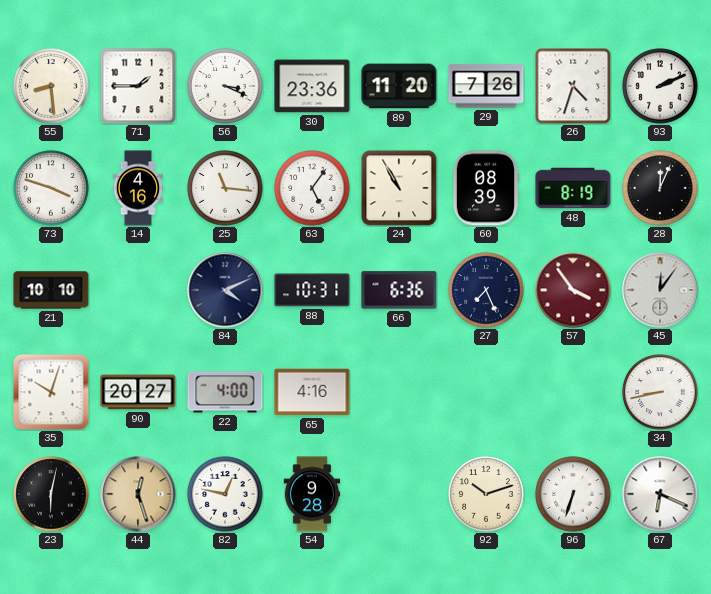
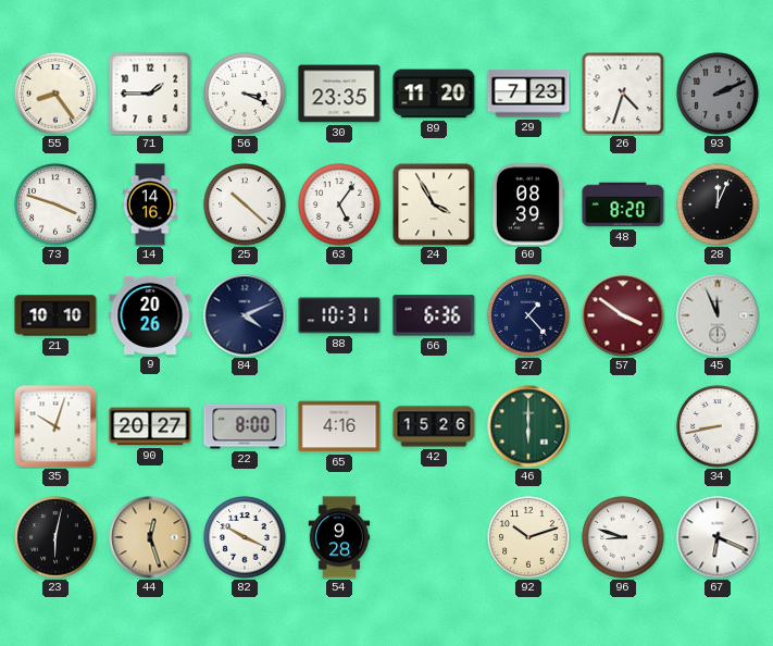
55: 8:29 -> 8:24
30: 23:36 -> 23:35
29: 7:26 -> 7:23
93 dial: white -> grey
14: 4:16 -> 14:16
25: 11:16 -> 10:22
24: 10:55 -> 3:55
48: 8:19 -> 8:20
9: none -> 20:26
27: 7:26 -> 1:23
57: 3:54 -> 3:51
45: 12:06 -> 11:56
22: 4:00 -> 8:00
42: none -> 15:26
46: none -> 6:00
82: 12:47 -> 3:50
96: 6:33 -> 8:48
